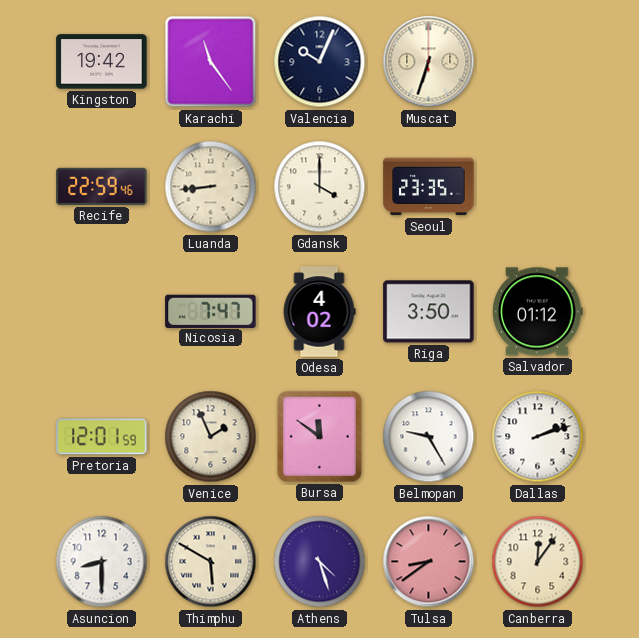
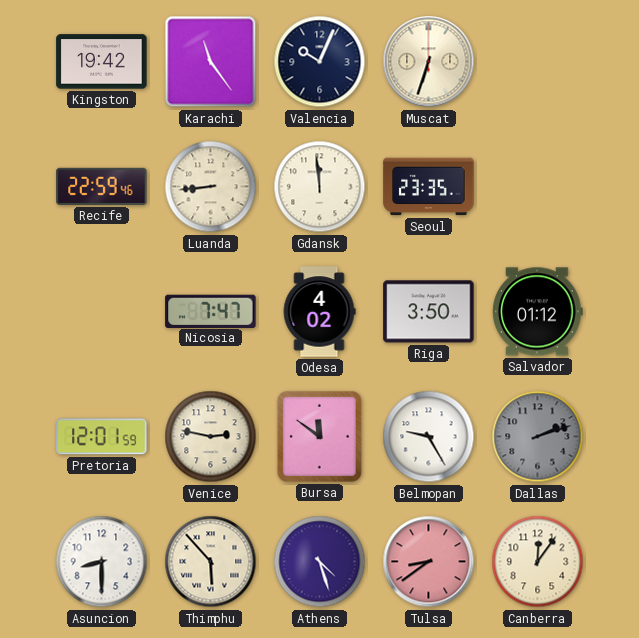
Gdansk: 4:00 -> 11:59
Venice: 1:56 -> 2:47
Dallas dial: white -> grey
Thimphu: 5:50 -> 5:53
